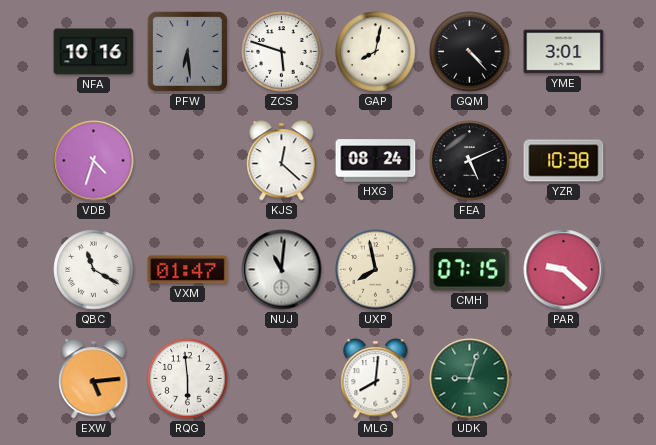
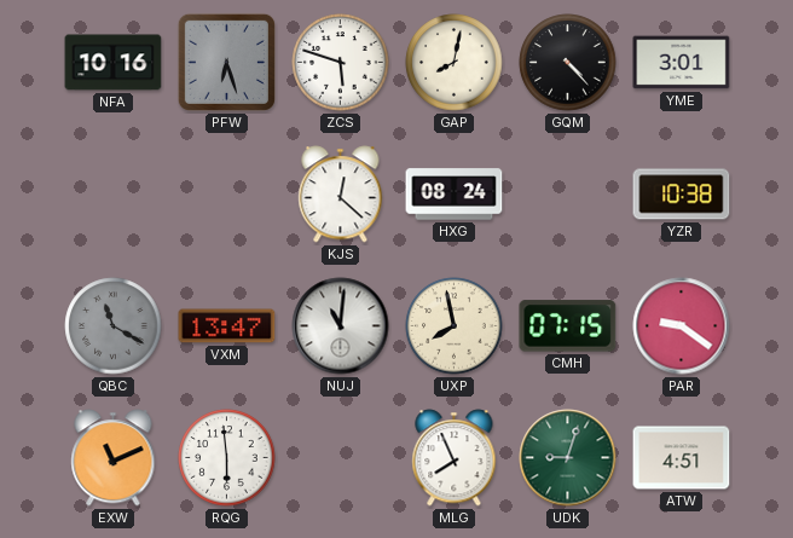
PFW: 6:29 -> 6:27
VDB: 4:33 -> none
FEA: 5:11 -> none
QBC dial: white -> grey
VXM: 01:47 -> 13:47
PAR: 9:22 -> 9:21
EXW: 5:14 -> 11:11
MLG: 8:01 -> 7:56
ATW: none -> 4:51
